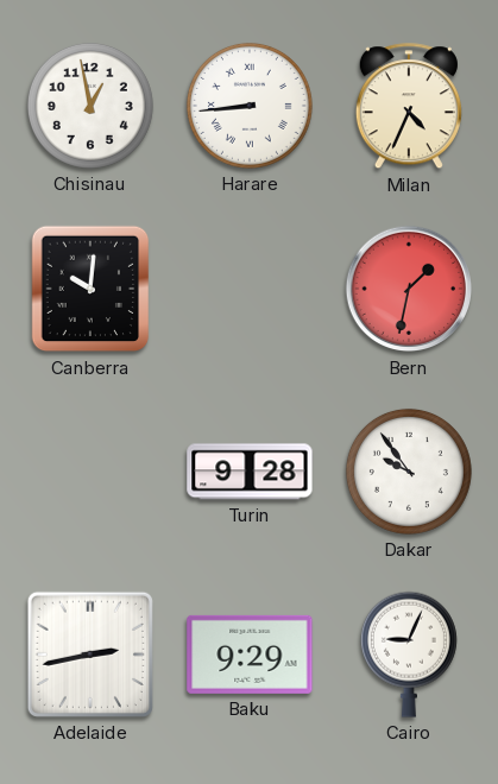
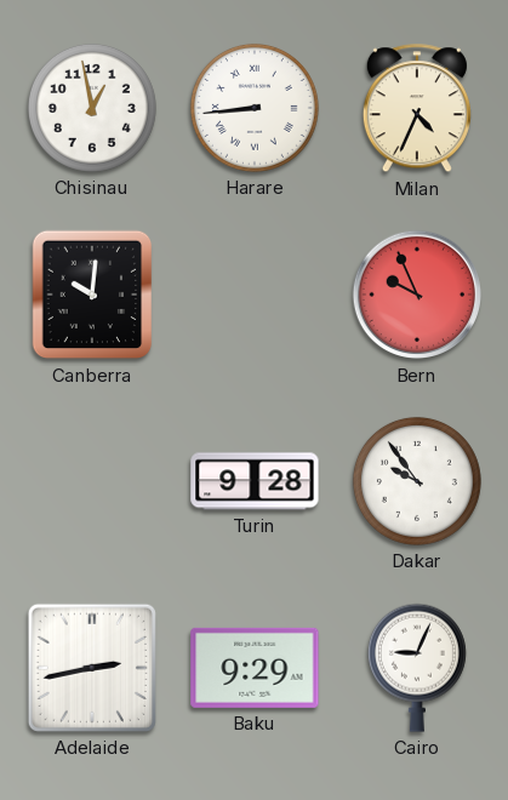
Bern: 1:32 -> 9:56
